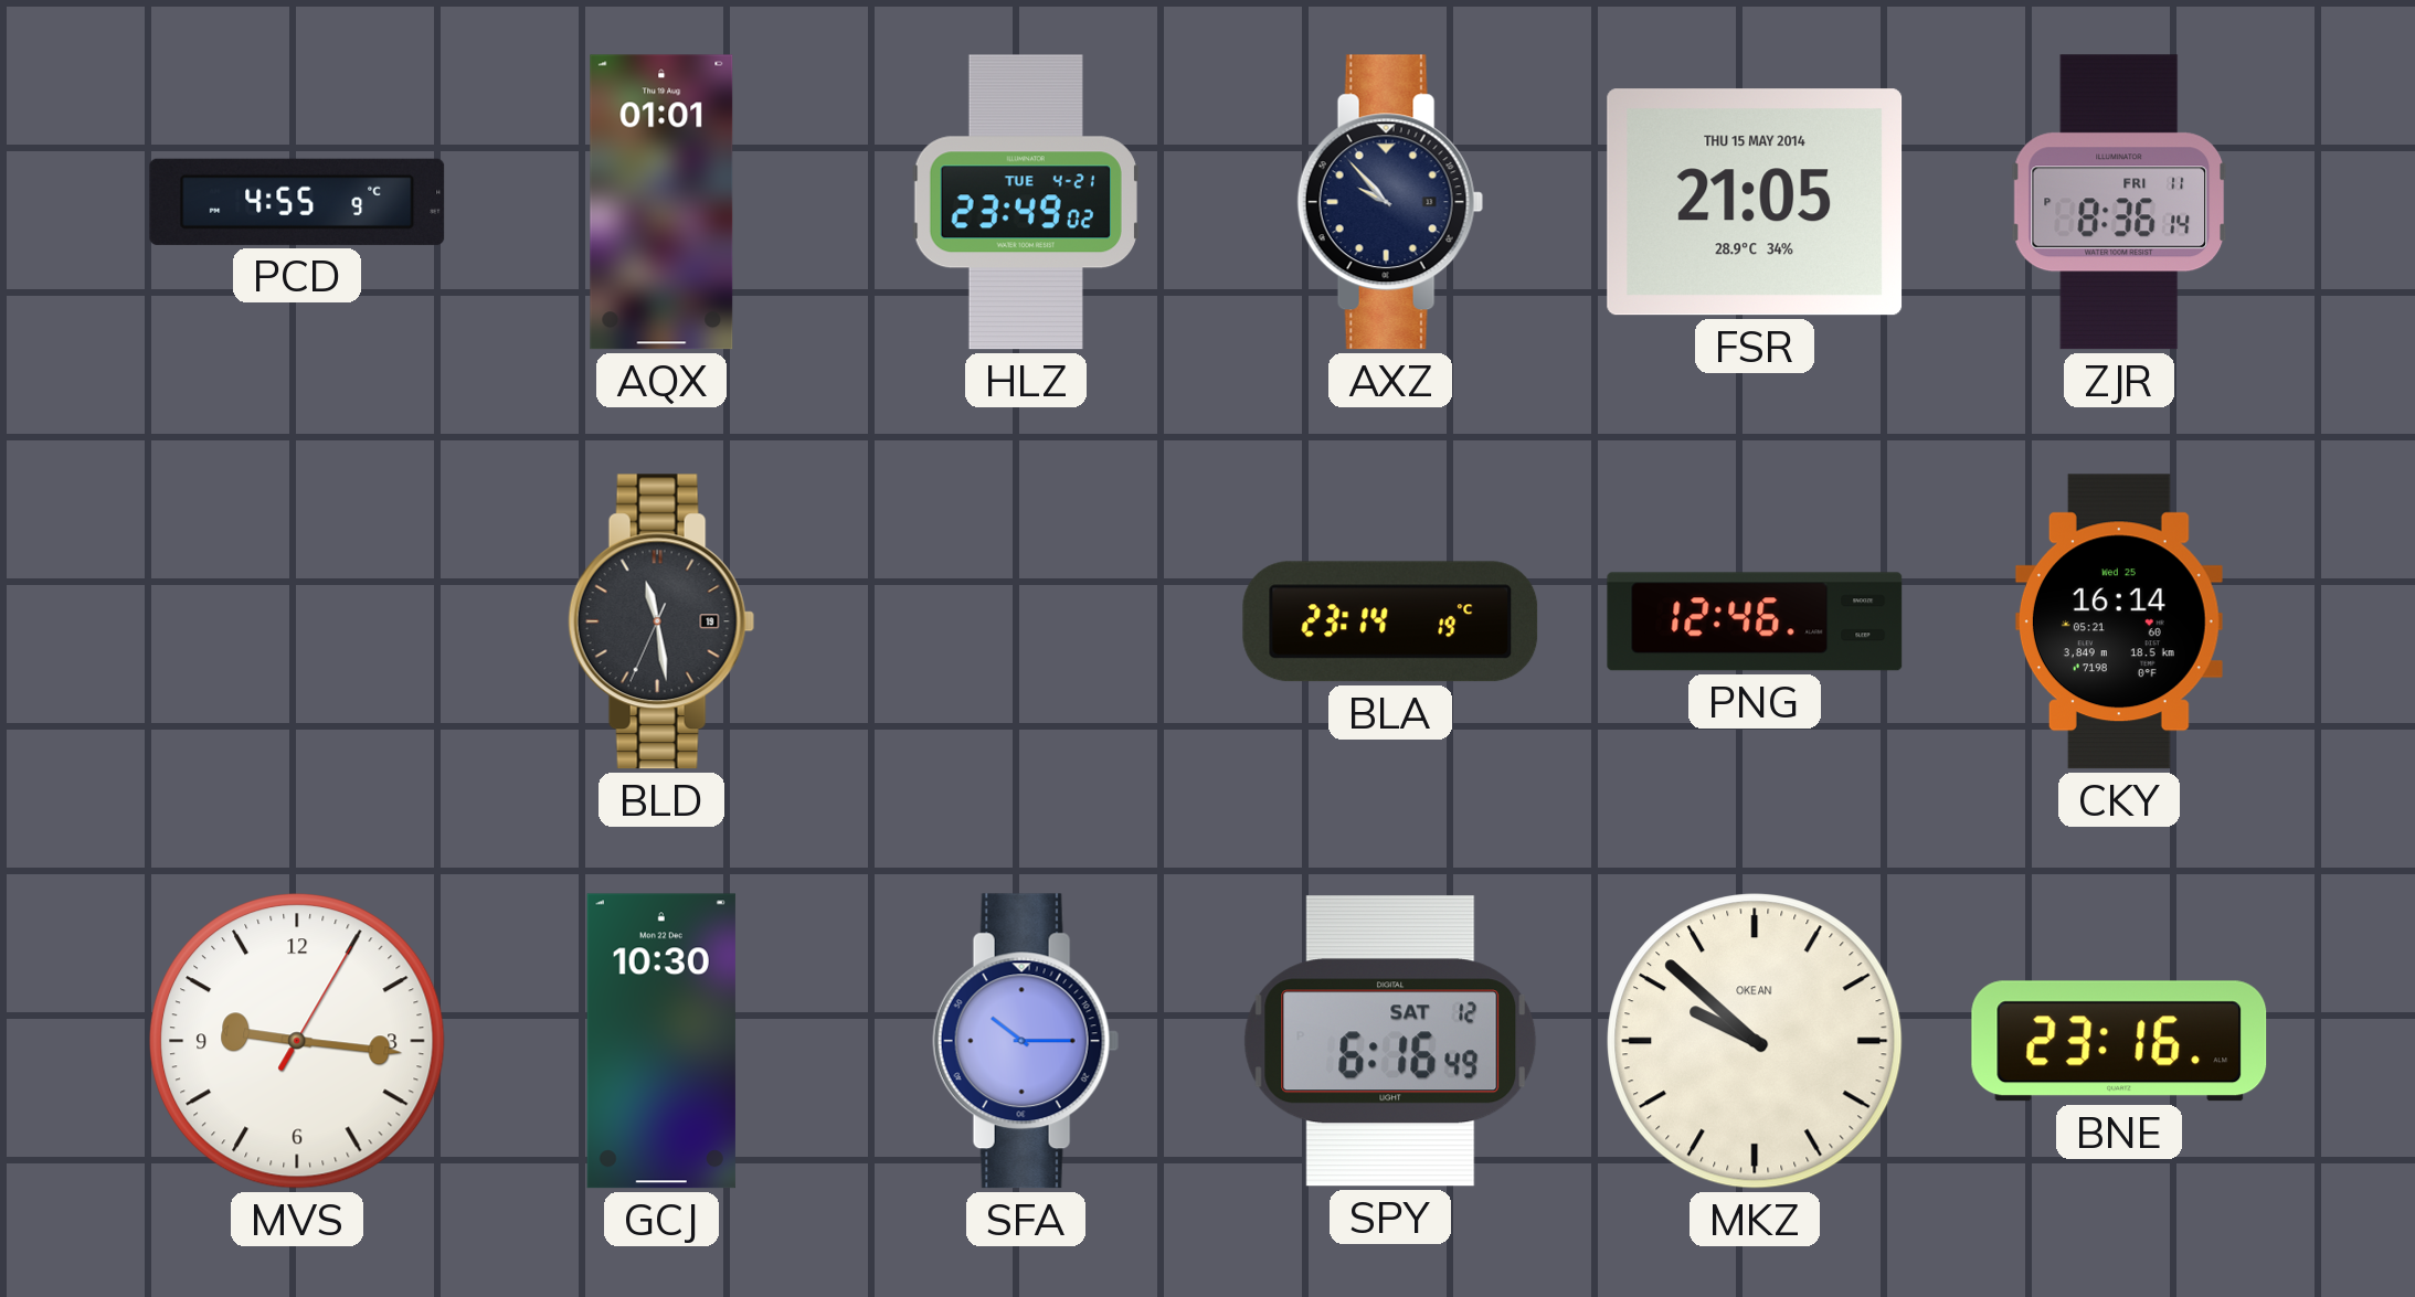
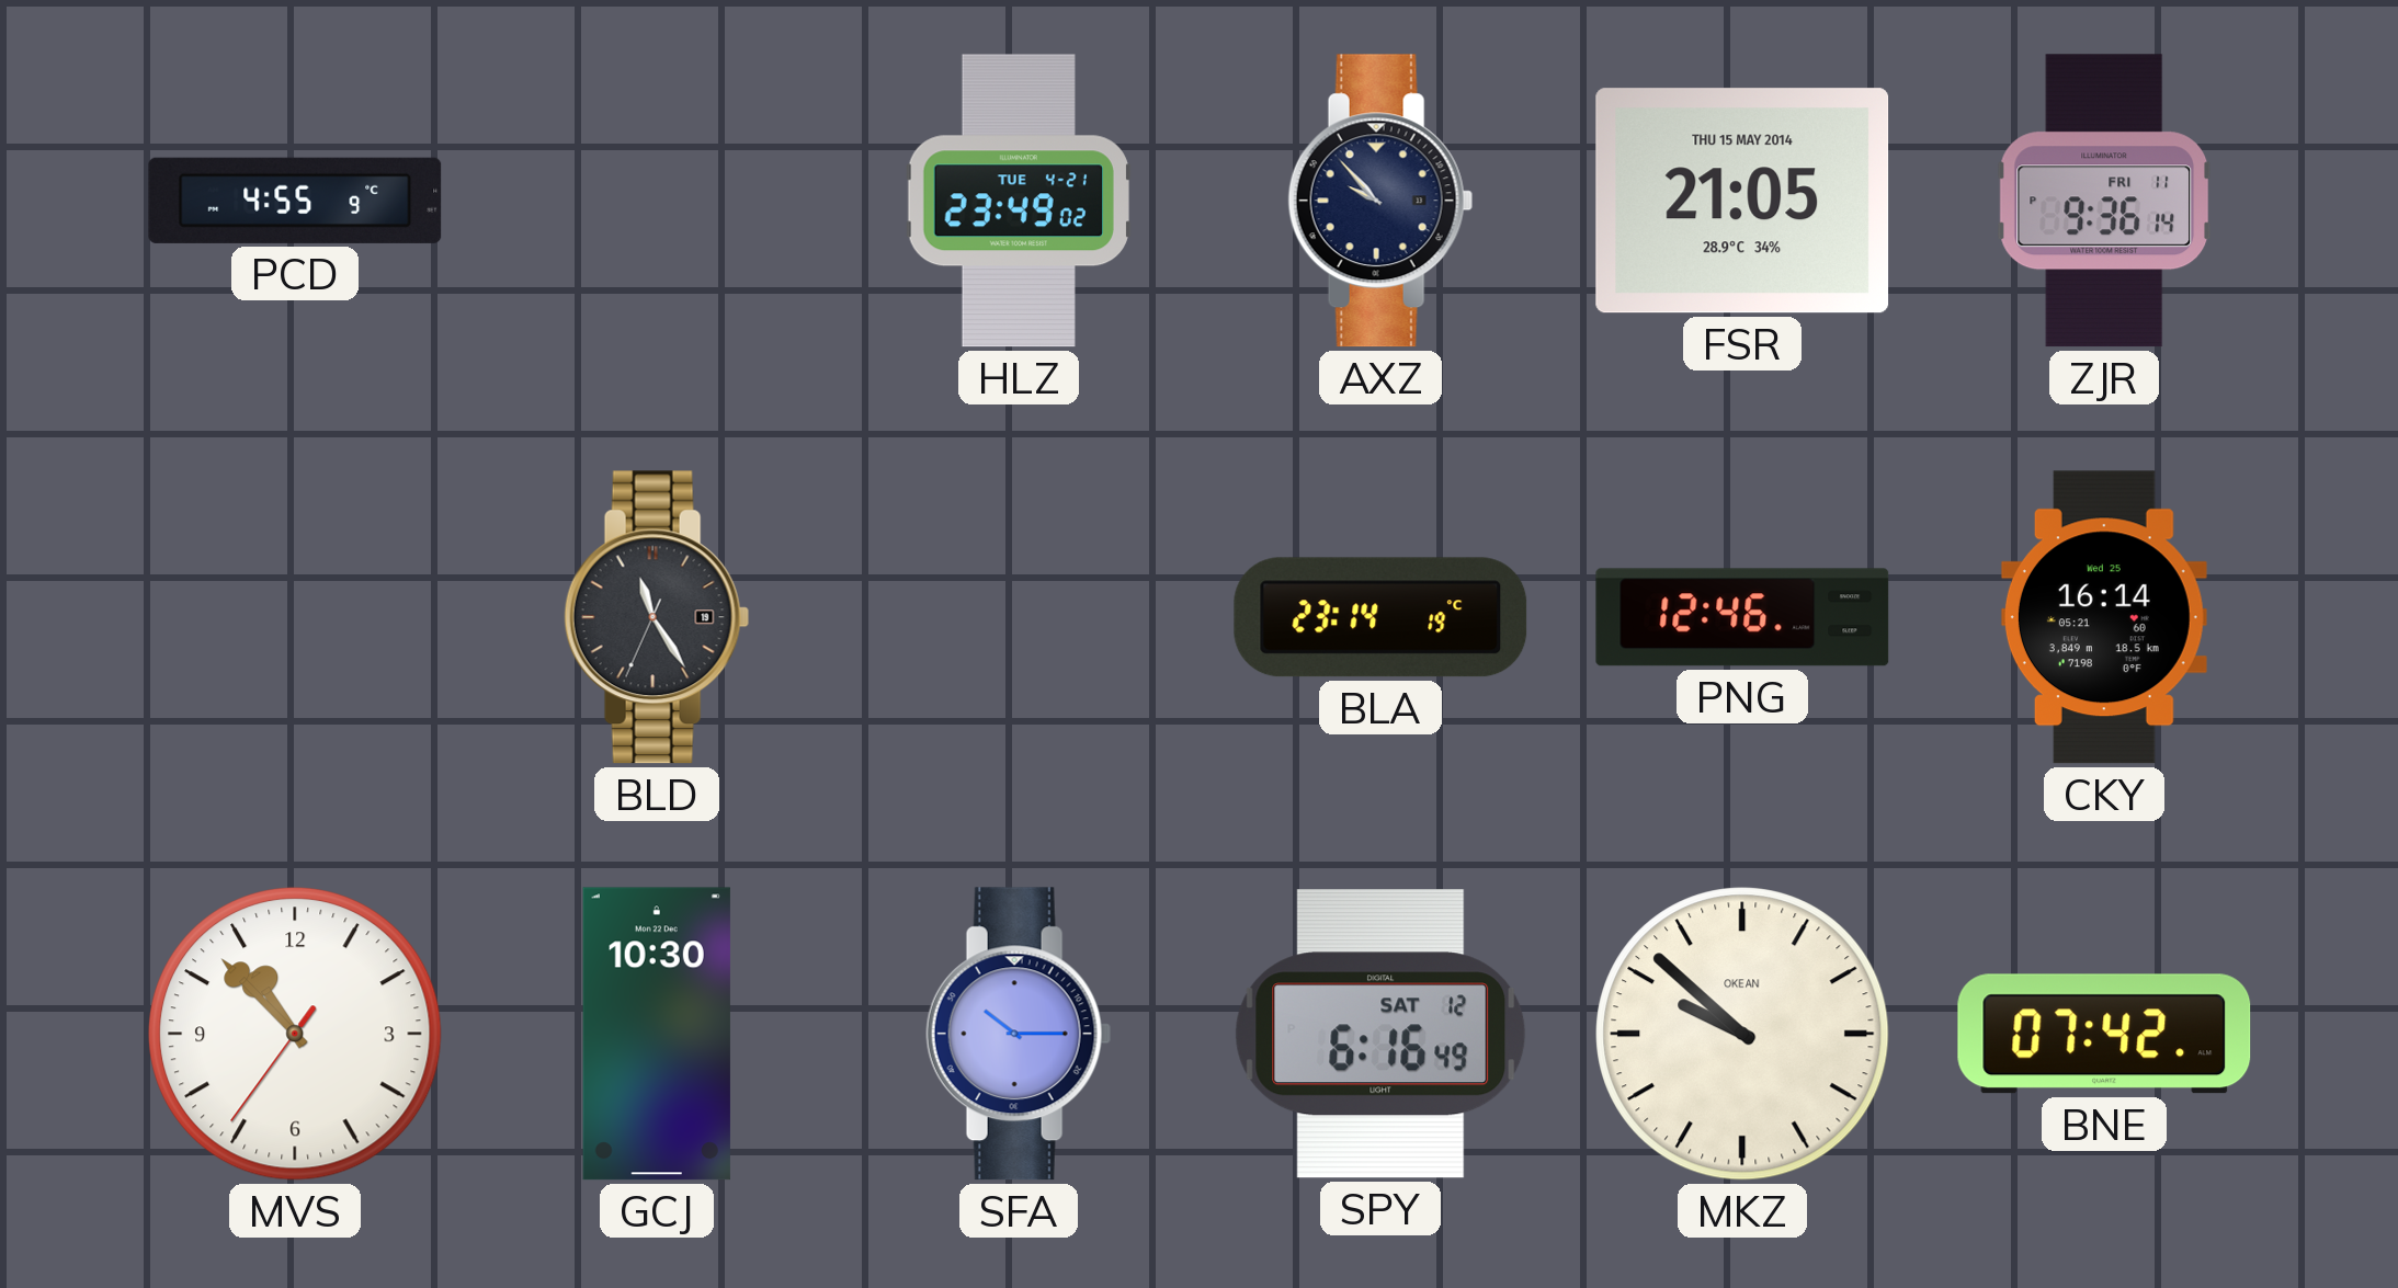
AQX: 01:01 -> none
ZJR: 8:36 -> 9:36
BLD: 11:28 -> 11:24
MVS: 9:16 -> 10:52
BNE: 23:16 -> 07:42
